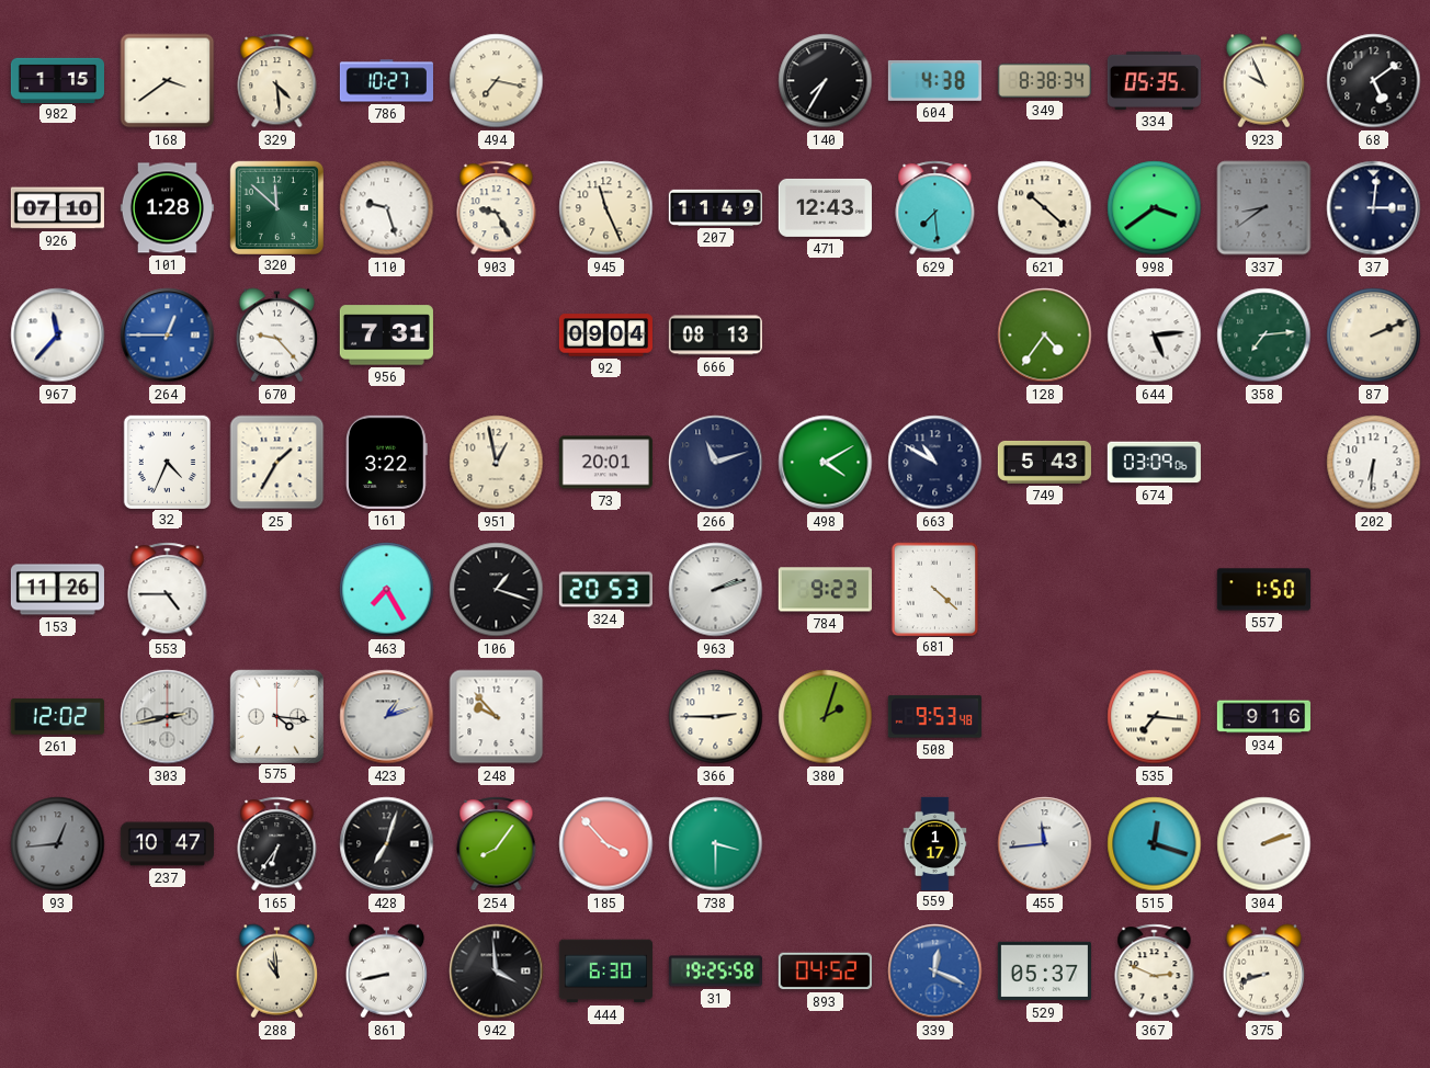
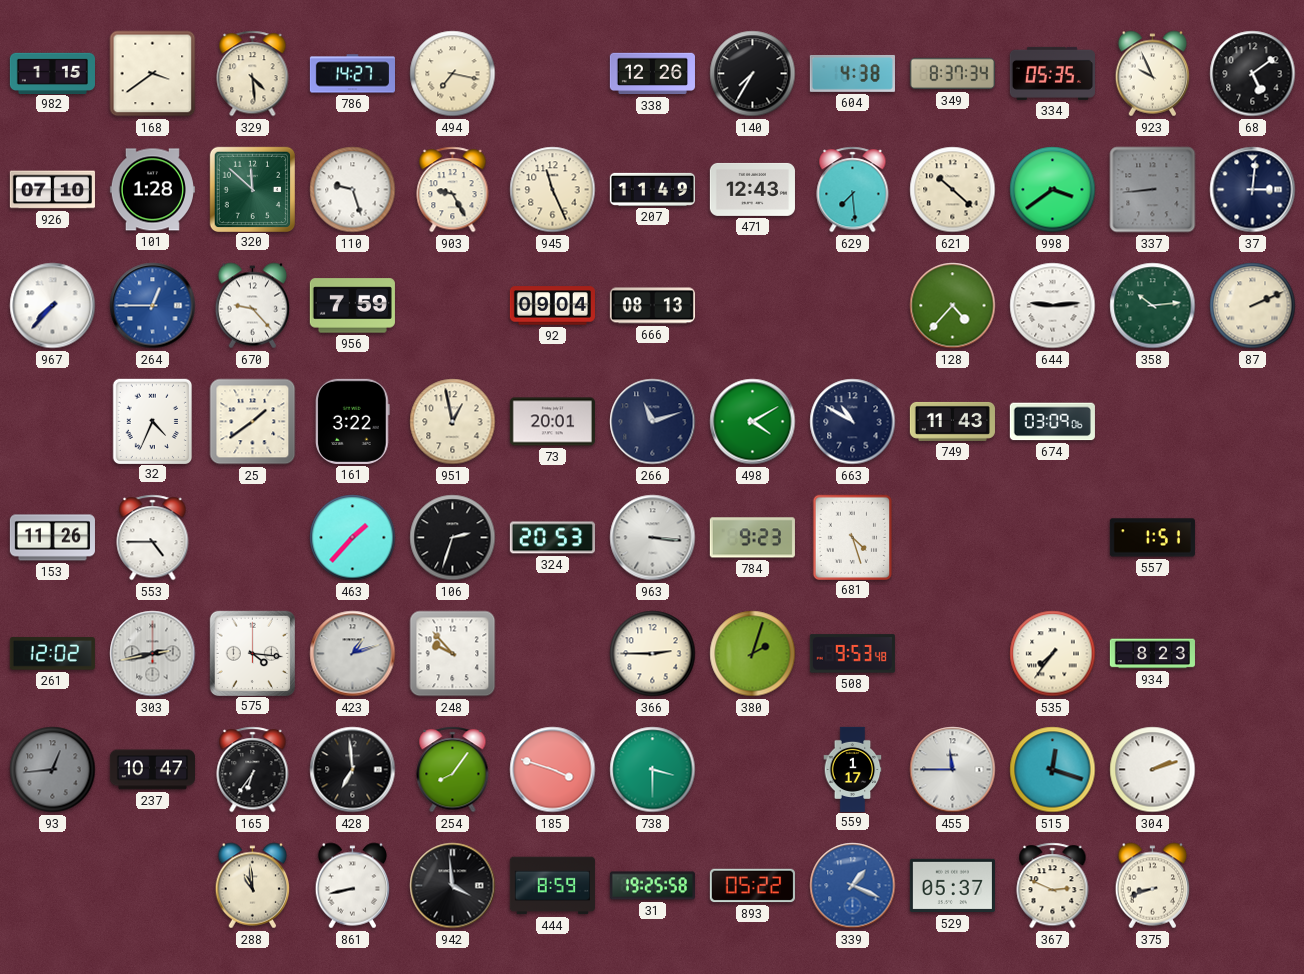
786: 10:27 -> 14:27
338: none -> 12:26
349: 8:38 -> 8:37
337: 8:39 -> 8:44
967: 11:37 -> 7:37
956: 7:31 -> 7:59
128: 4:36 -> 4:37
644: 5:14 -> 9:14
358: 7:14 -> 10:14
25: 1:35 -> 1:39
749: 5:43 -> 11:43
202: 6:31 -> none
463: 7:25 -> 1:37
106: 1:18 -> 2:33
963: 2:12 -> 3:16
681: 4:22 -> 4:27
557: 1:50 -> 1:51
535: 7:16 -> 7:36
934: 9:16 -> 8:23
428: 7:03 -> 6:59
185: 3:53 -> 3:48
455: 11:44 -> 11:45
444: 6:30 -> 8:59
893: 04:52 -> 05:22
339: 12:19 -> 1:19
